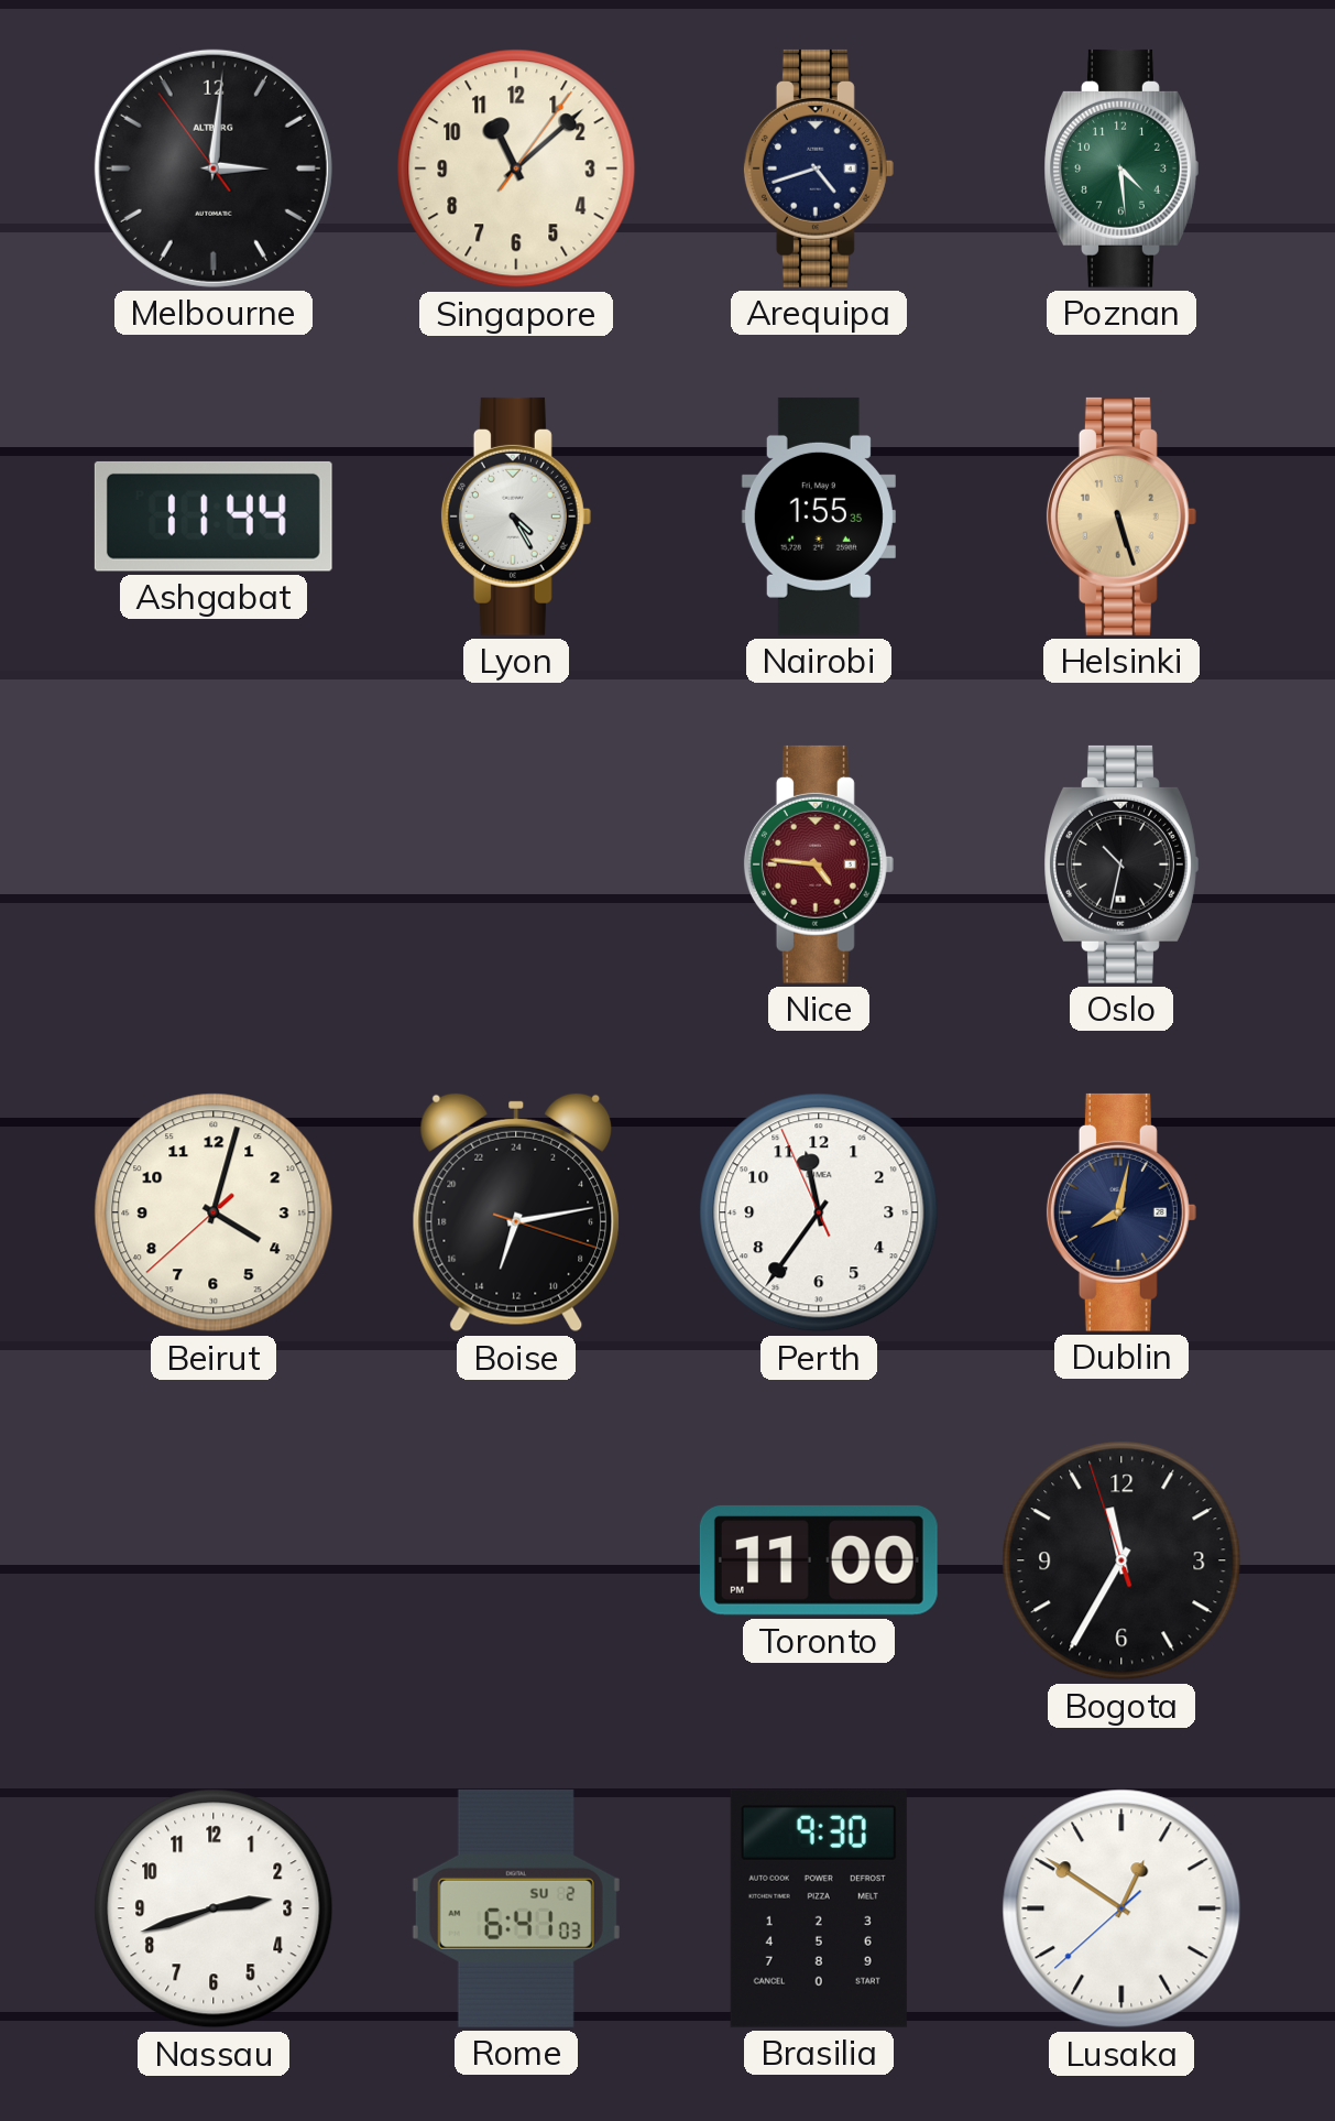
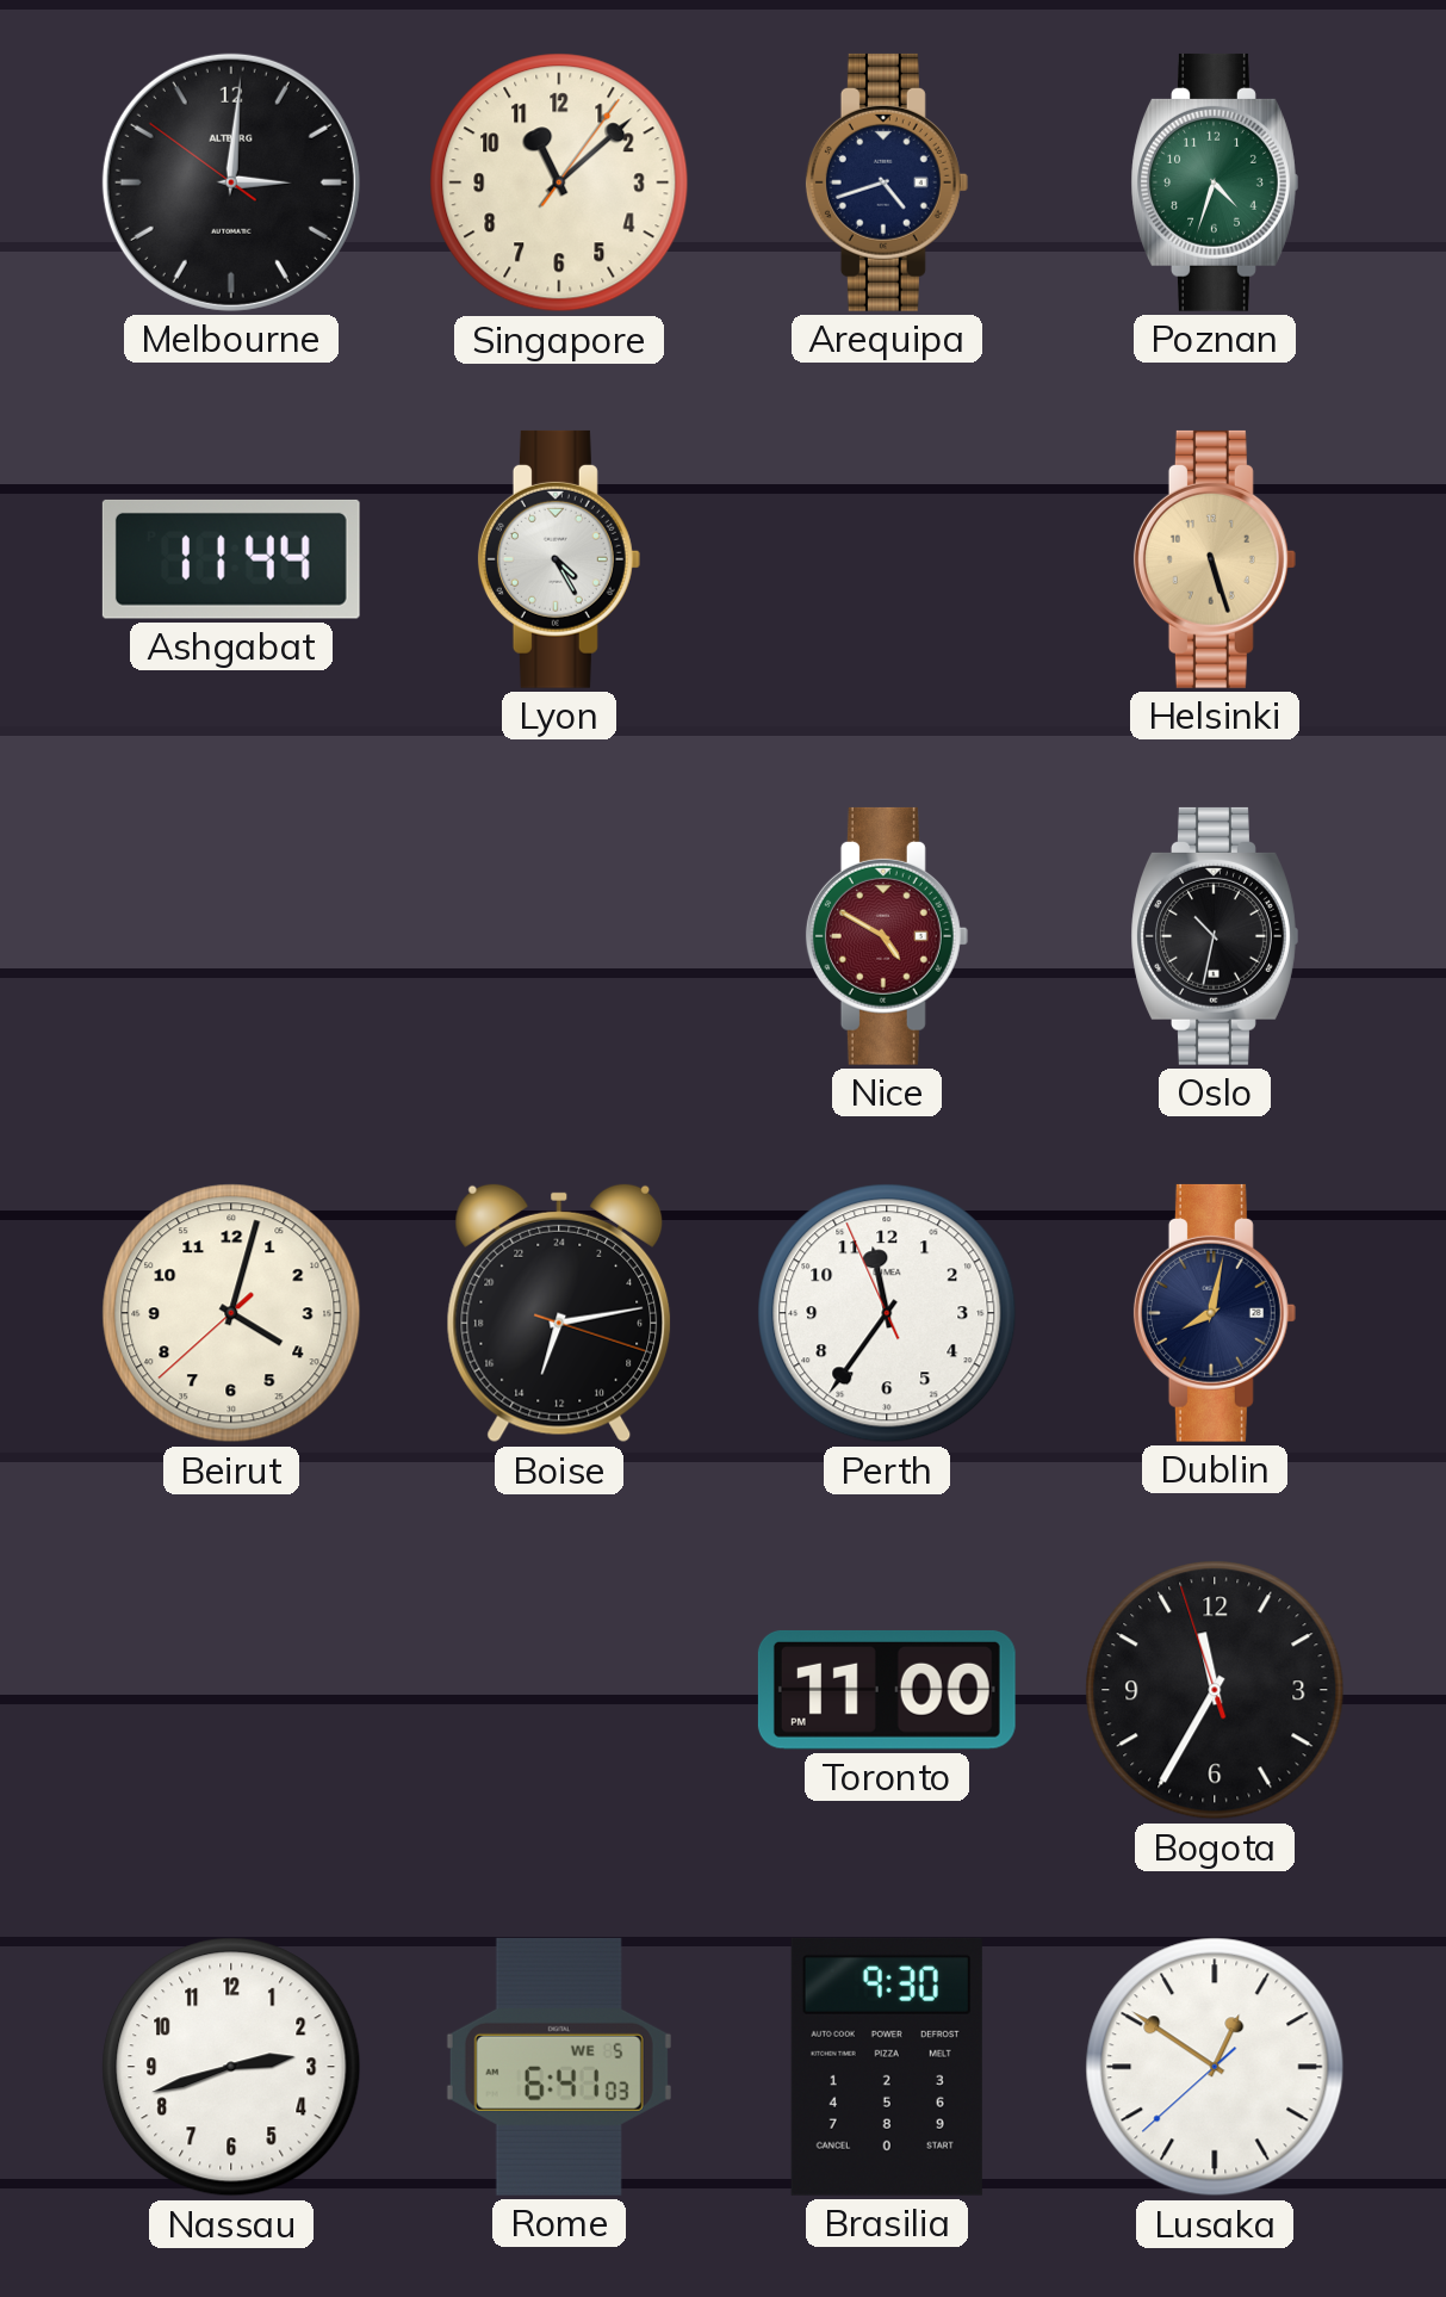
Melbourne: 3:00:54 -> 3:00:51
Poznan: 4:29 -> 4:33
Nairobi: 1:55 -> none
Nice: 4:46 -> 4:50
Rome date: SU 2 -> WE 5
